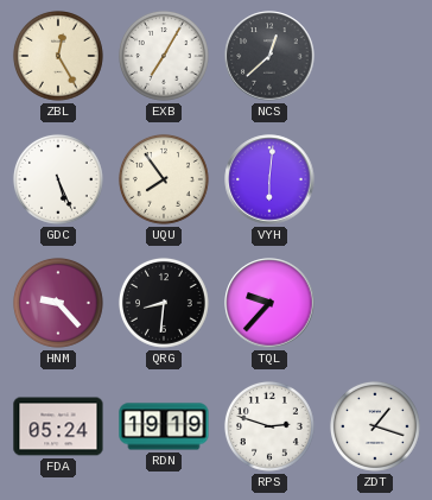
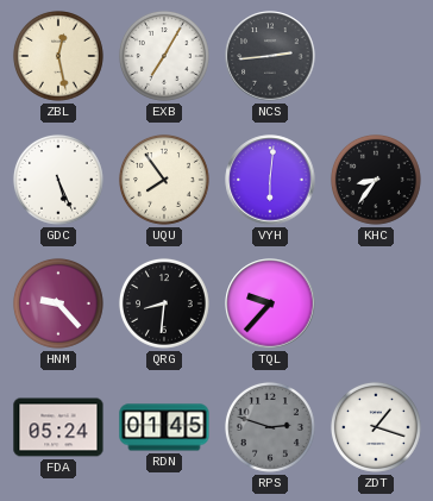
ZBL: 12:25 -> 12:28
NCS: 12:38 -> 2:44
KHC: none -> 8:36
RDN: 19:19 -> 01:45
RPS dial: white -> grey
